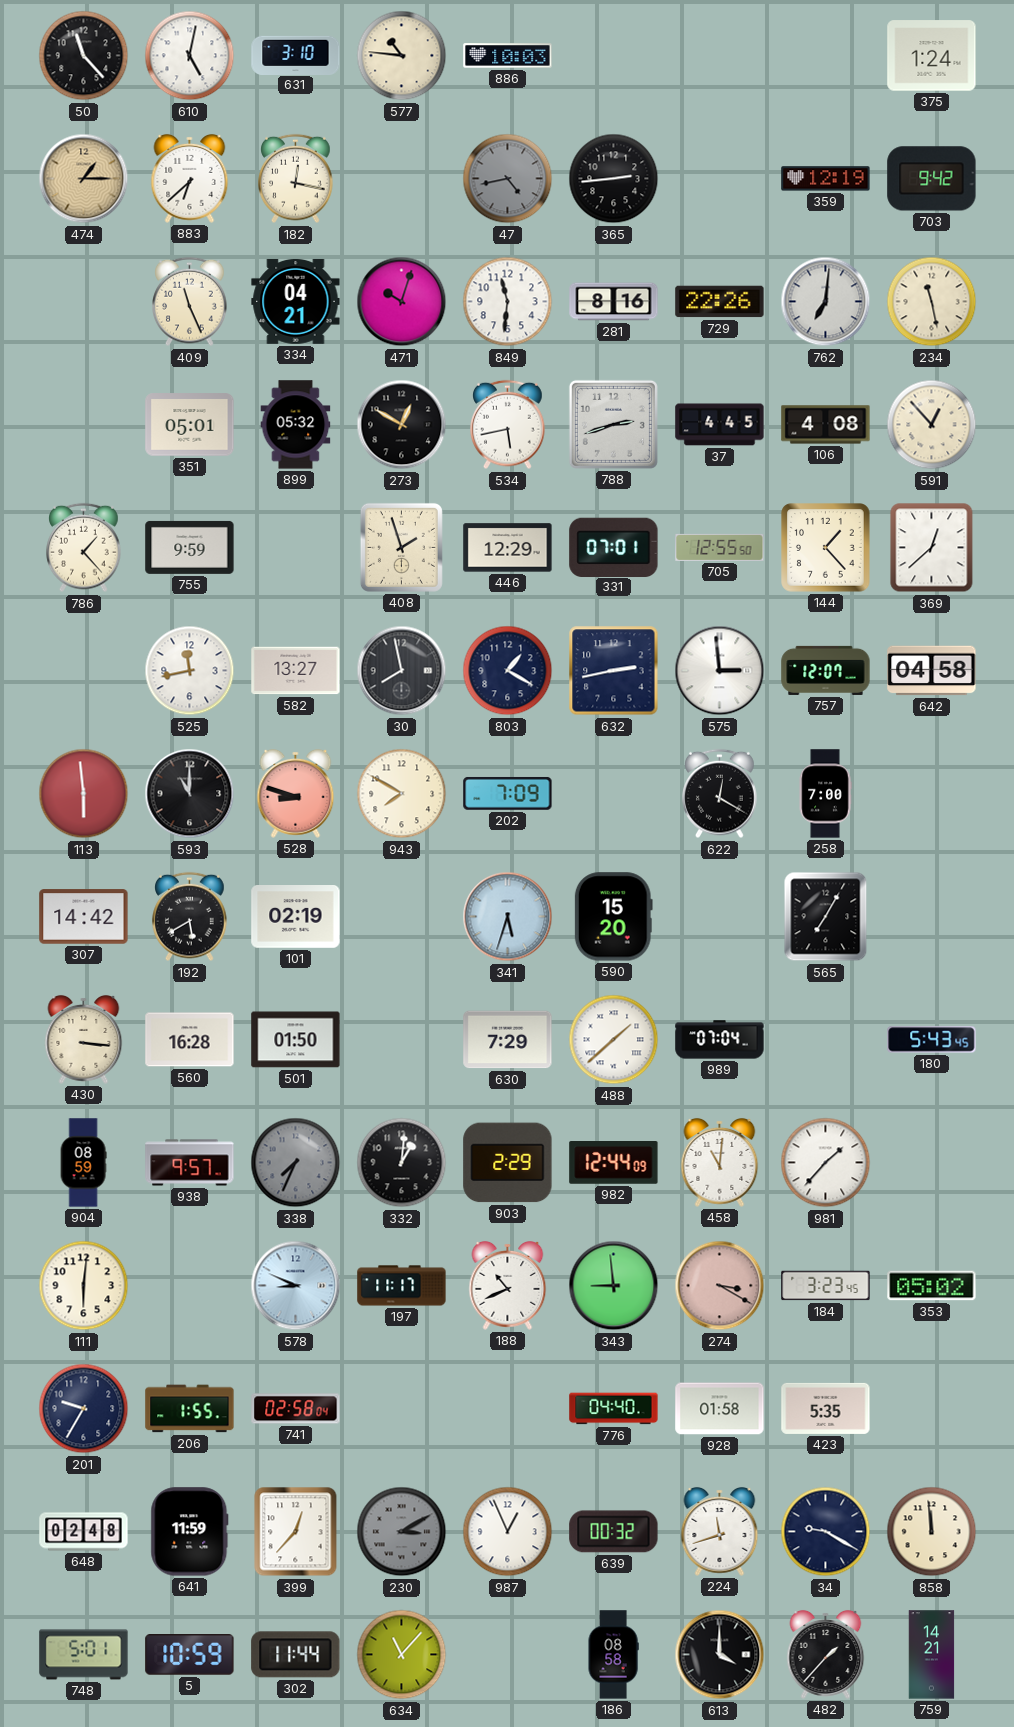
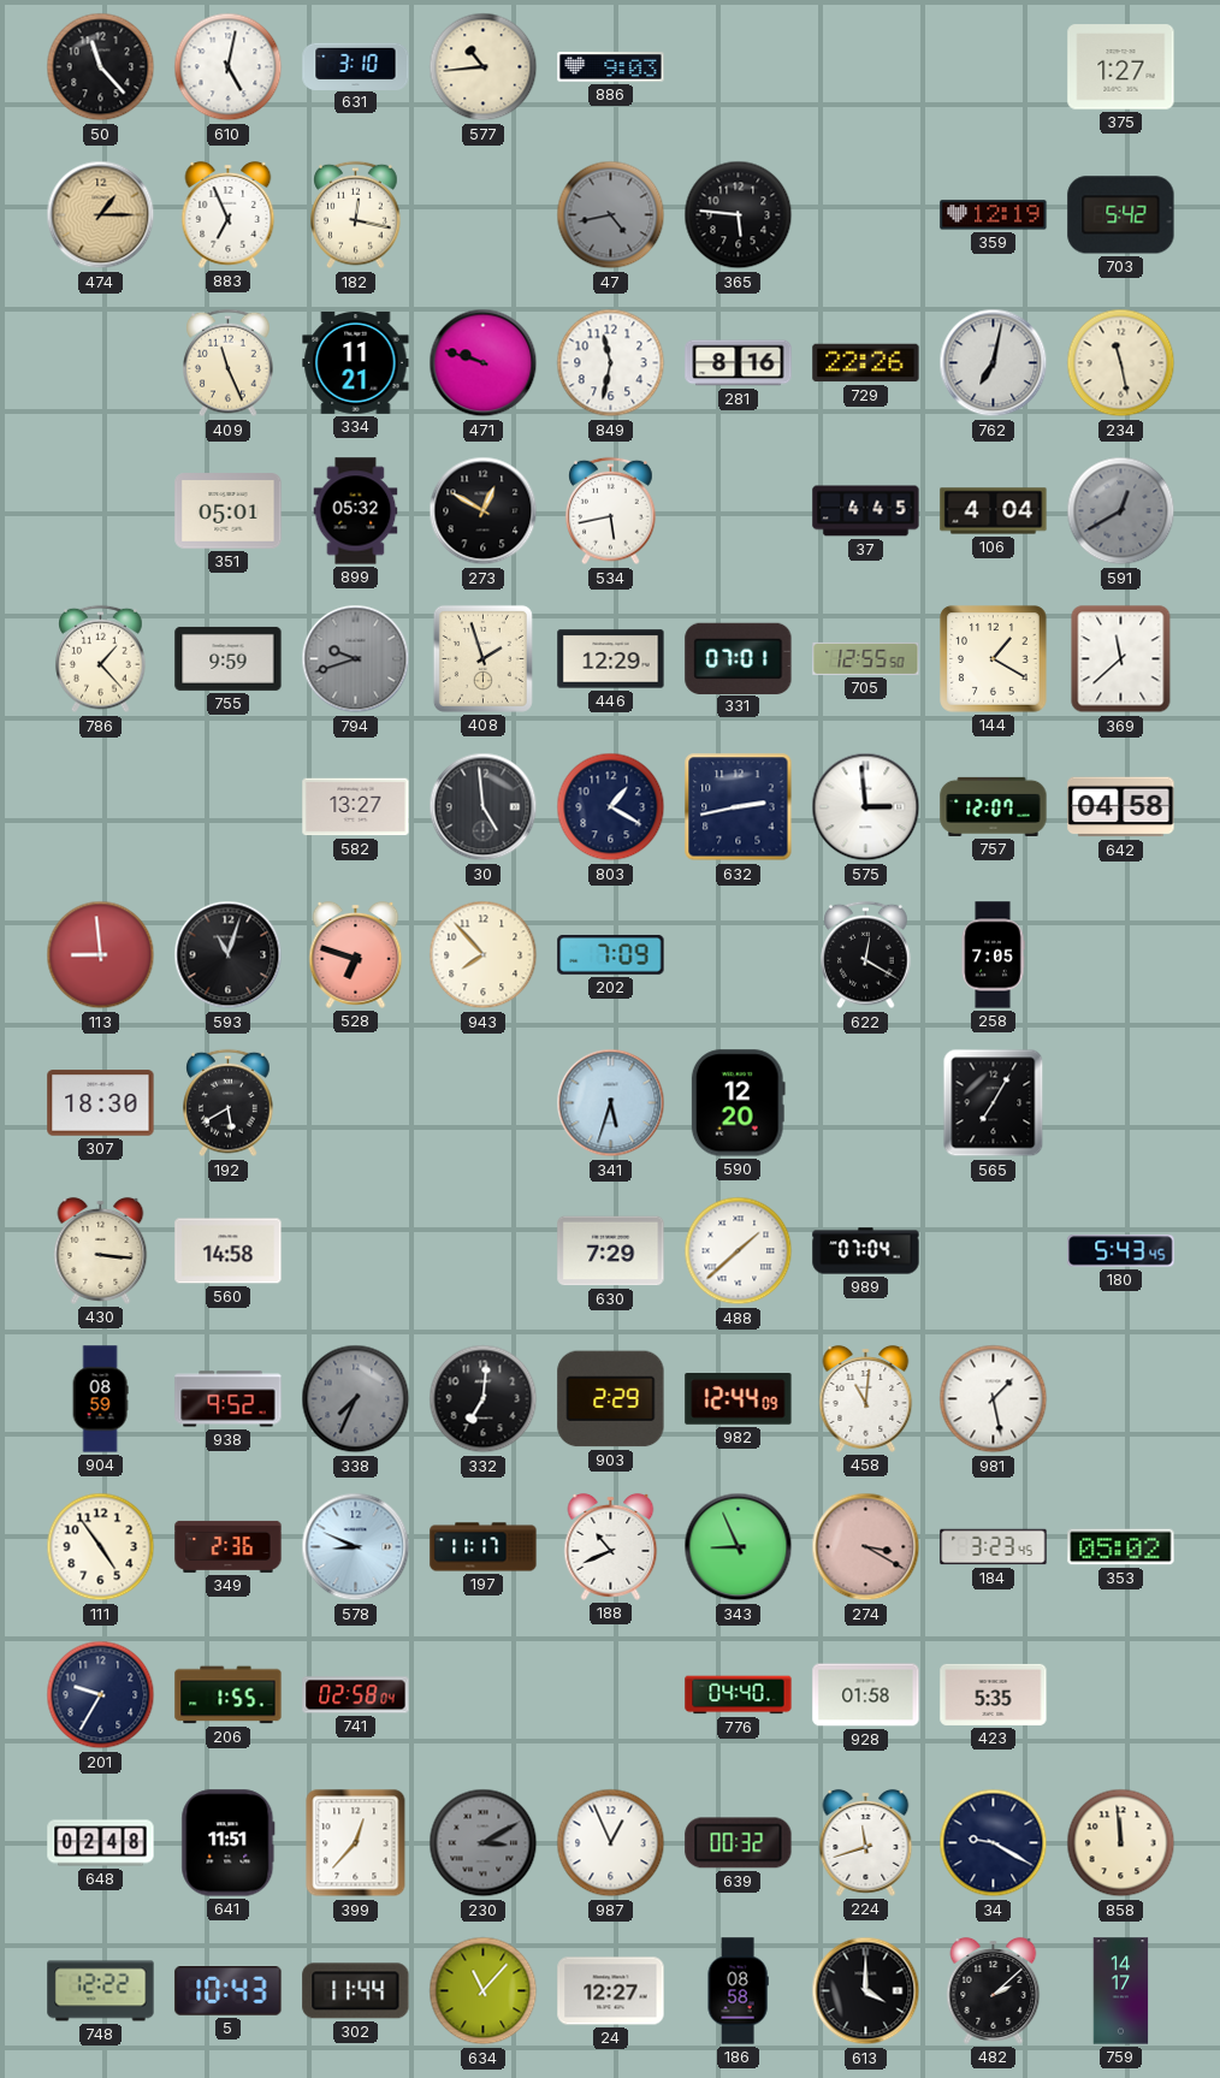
577: 10:46 -> 10:44
886: 10:03 -> 9:03
375: 1:24 -> 1:27
883: 6:38 -> 6:56
365: 2:44 -> 5:46
703: 9:42 -> 5:42
334: 04:21 -> 11:21
471: 10:03 -> 9:48
849: 11:31 -> 11:32
762: 7:01 -> 7:02
788: 2:42 -> none
106: 4:08 -> 4:04
591: 12:53 -> 12:40
591 dial: cream -> grey
794: none -> 9:42
144: 1:23 -> 1:20
369: 12:38 -> 11:38
525: 11:43 -> none
30: 7:58 -> 4:59
113: 5:59 -> 8:59
593: 11:00 -> 11:03
528: 8:48 -> 6:48
943: 7:50 -> 7:53
258: 7:00 -> 7:05
307: 14:42 -> 18:30
101: 02:19 -> none
590: 15:20 -> 12:20
560: 16:28 -> 14:58
501: 01:50 -> none
938: 9:57 -> 9:52
332: 1:01 -> 7:01
981: 1:37 -> 1:28
111: 6:01 -> 4:54
349: none -> 2:36
343: 8:59 -> 8:56
641: 11:59 -> 11:51
748: 5:01 -> 12:22
5: 10:59 -> 10:43
24: none -> 12:27
482: 1:37 -> 2:08
759: 14:21 -> 14:17
